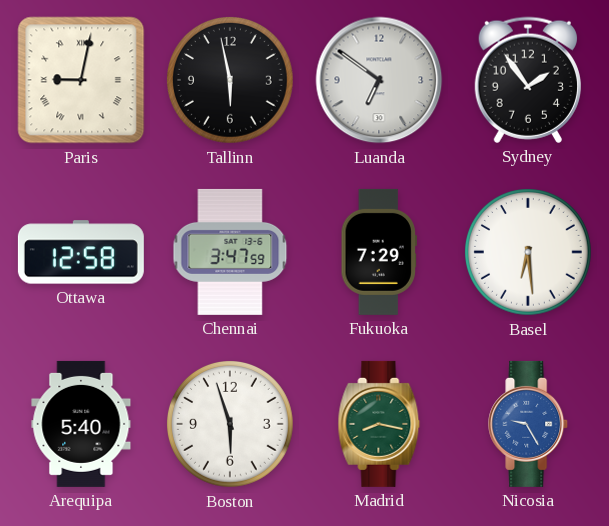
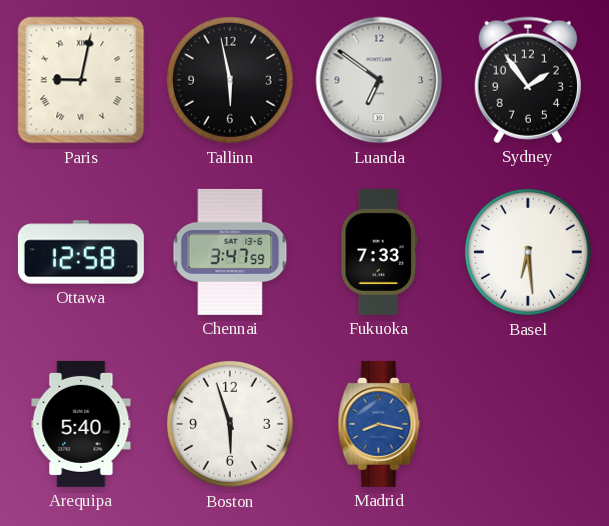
Fukuoka: 7:29 -> 7:33
Madrid dial: green -> blue
Nicosia: 9:25 -> none
